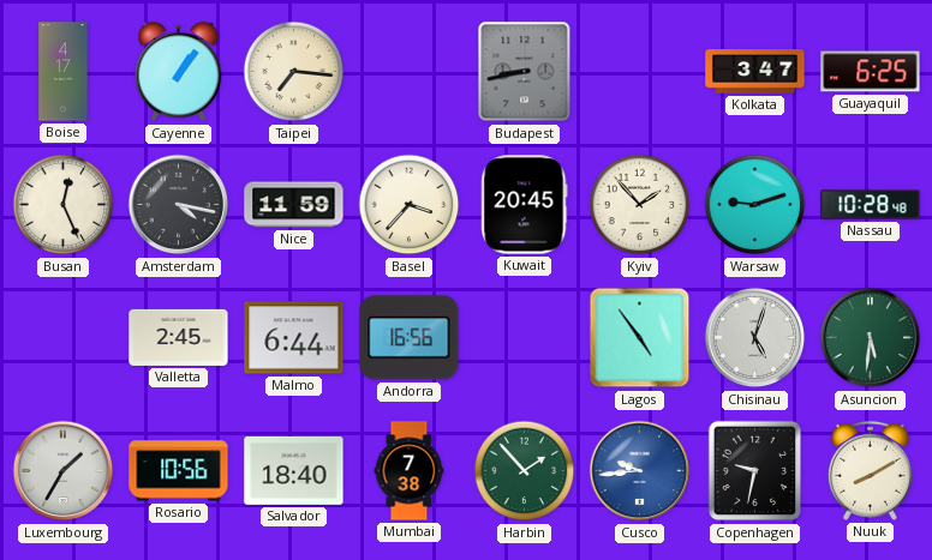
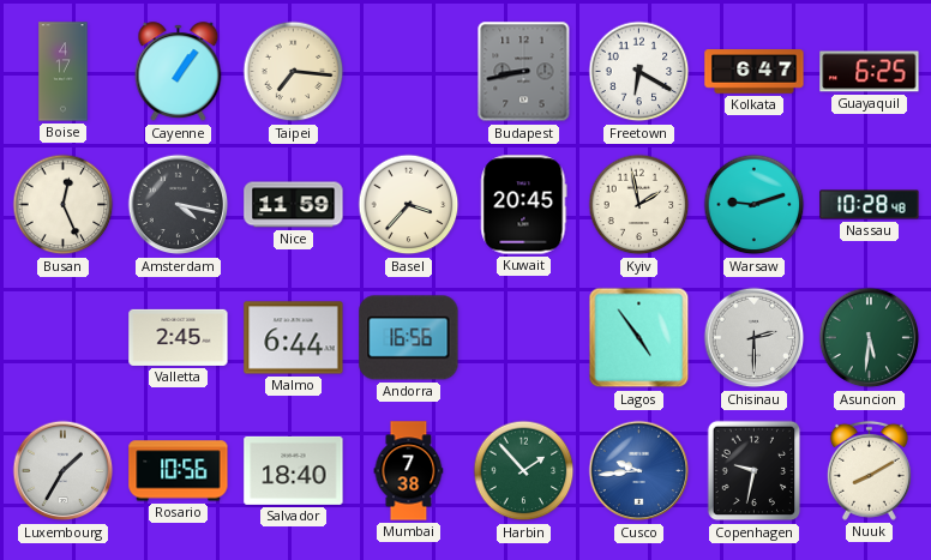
Freetown: none -> 6:20
Kolkata: 3:47 -> 6:47
Kyiv: 1:53 -> 1:58
Chisinau: 5:03 -> 2:30
